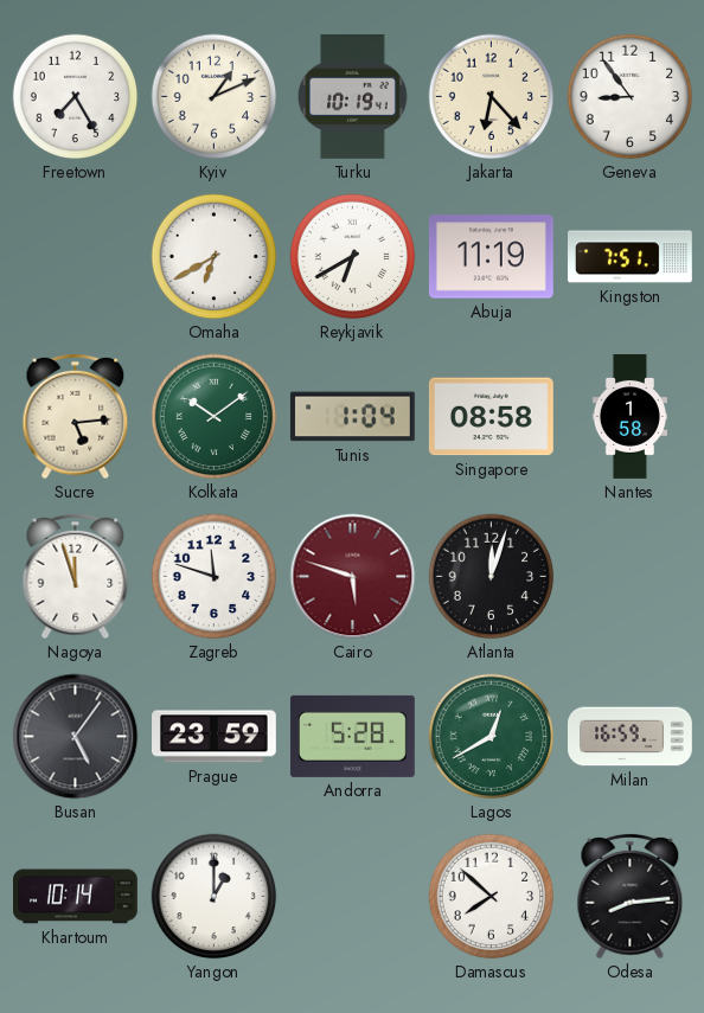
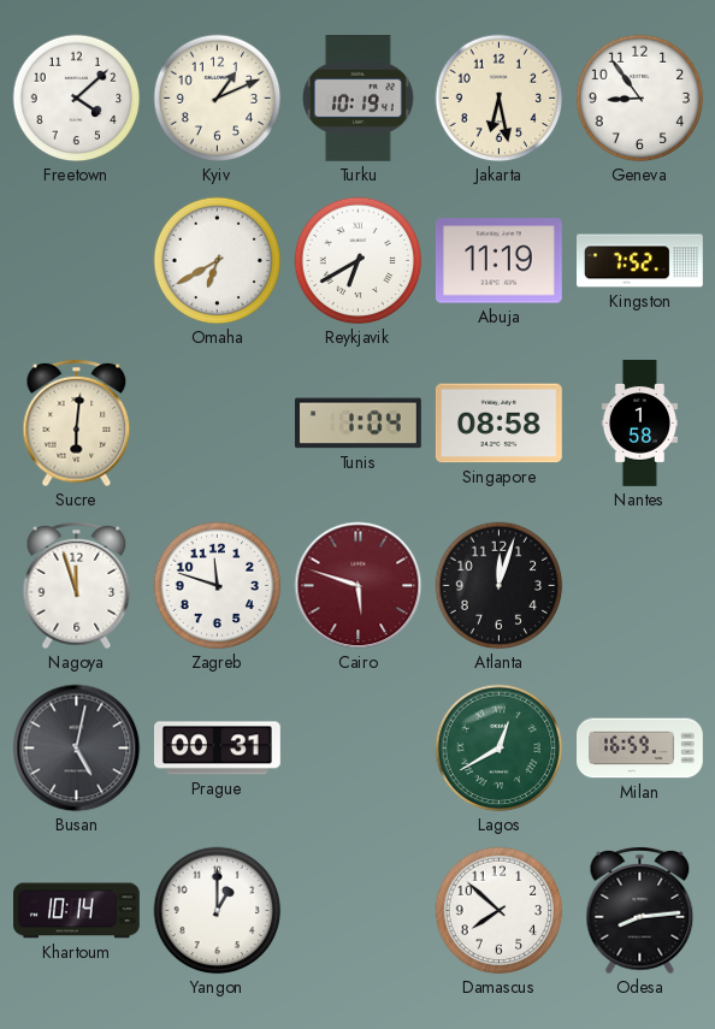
Freetown: 7:25 -> 4:08
Jakarta: 6:23 -> 6:28
Kingston: 7:51 -> 7:52
Sucre: 5:14 -> 6:01
Kolkata: 10:09 -> none
Busan: 5:06 -> 5:02
Prague: 23:59 -> 00:31
Andorra: 5:28 -> none
